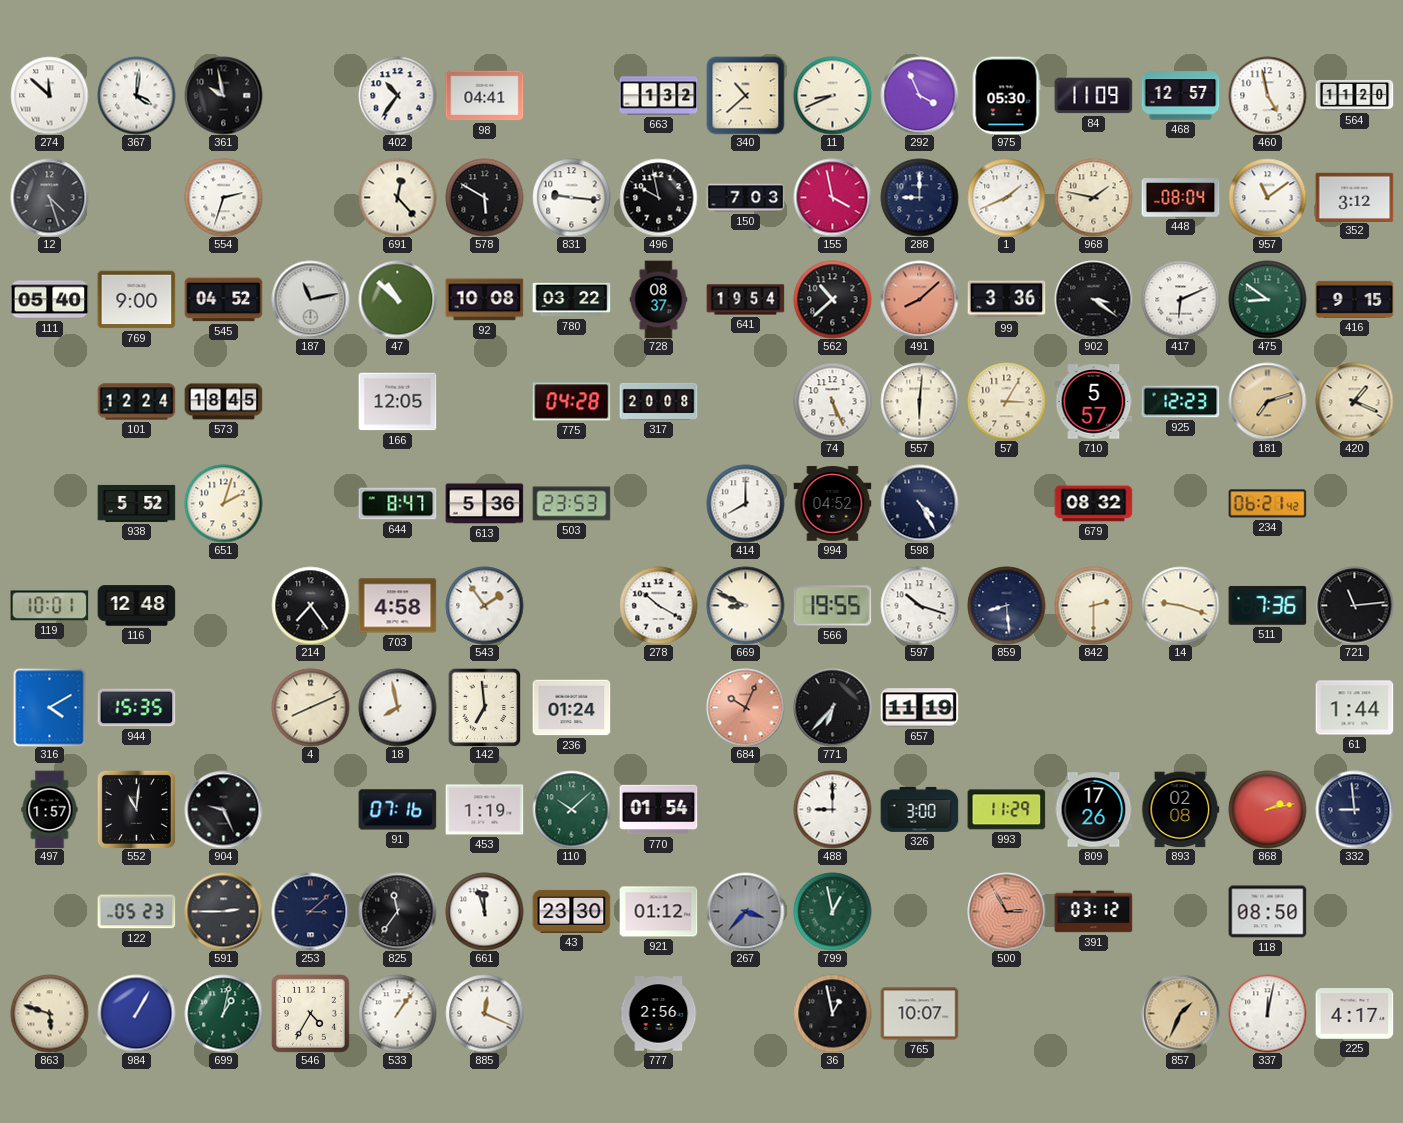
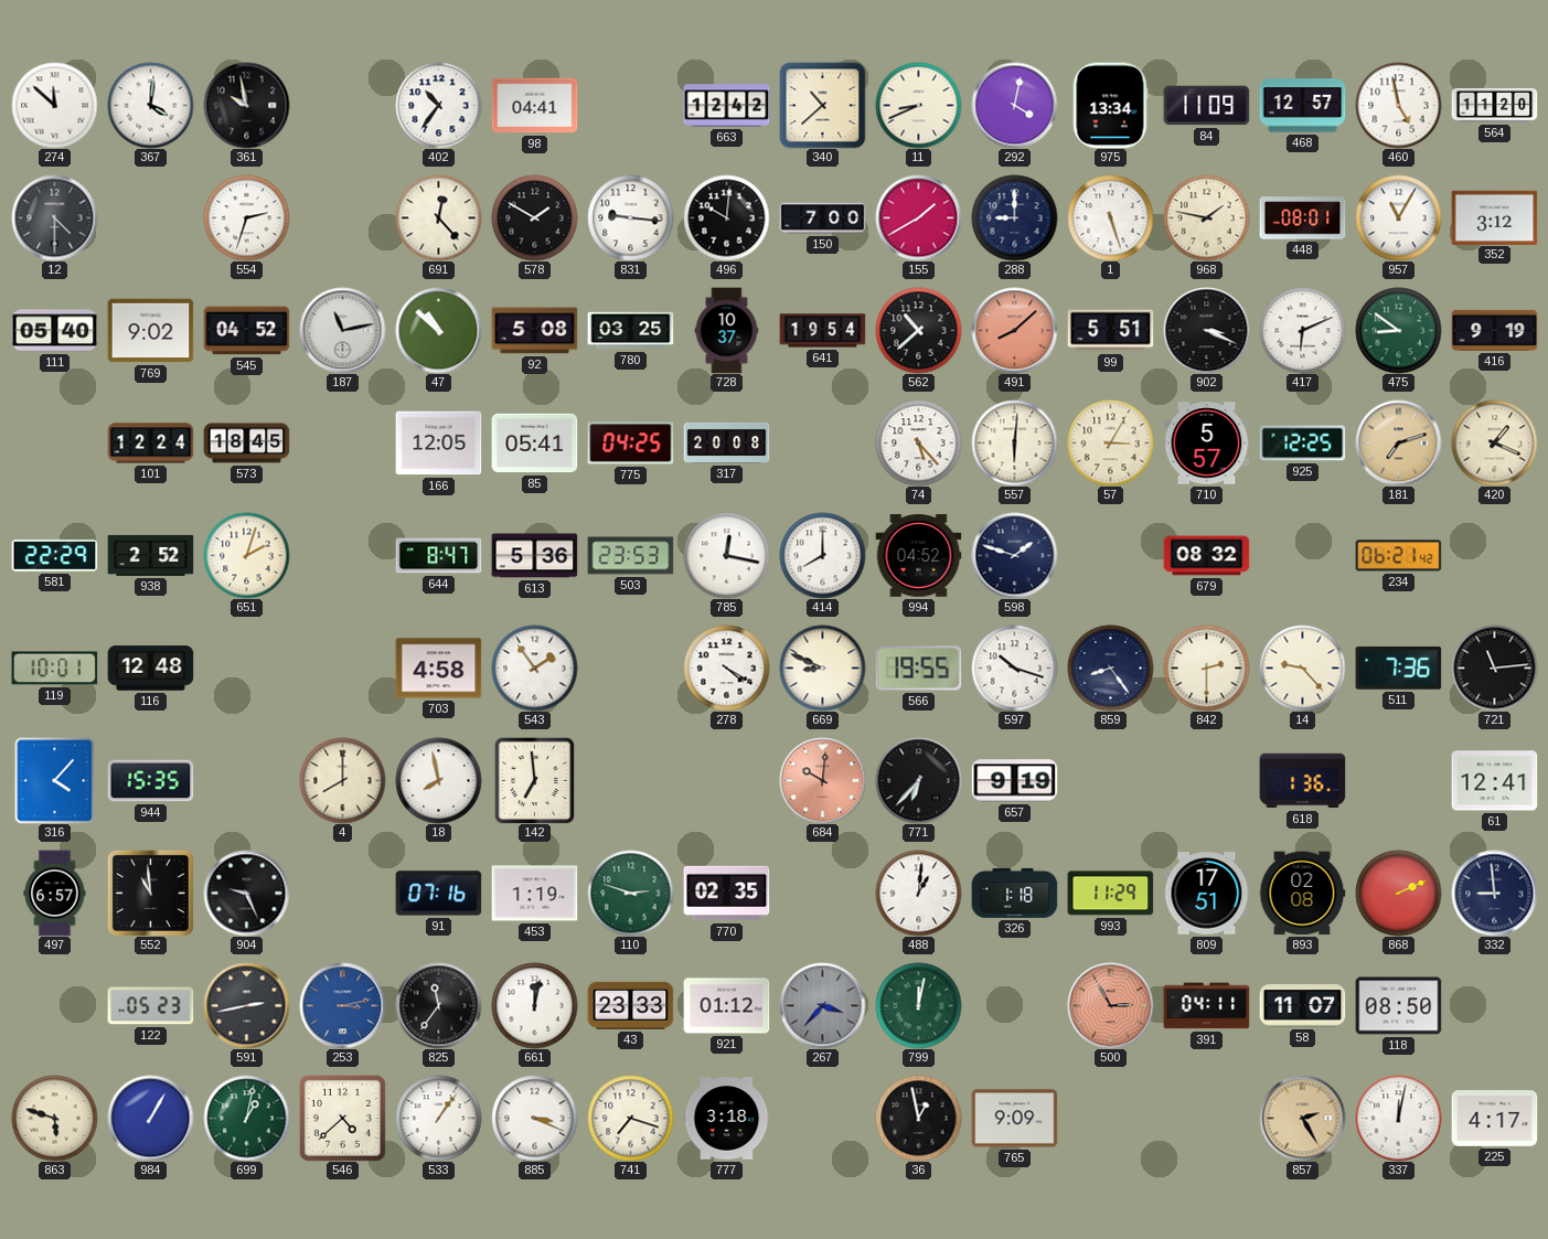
663: 1:32 -> 12:42
292: 3:56 -> 4:02
975: 05:30 -> 13:34
12: 4:27 -> 4:30
578: 5:50 -> 1:50
496: 9:58 -> 10:01
150: 7:03 -> 7:00
155: 3:58 -> 1:40
1: 1:41 -> 5:27
448: 08:04 -> 08:01
957: 11:09 -> 11:05
769: 9:00 -> 9:02
92: 10:08 -> 5:08
780: 03:22 -> 03:25
728: 08:37 -> 10:37
99: 3:36 -> 5:51
902: 3:21 -> 3:19
416: 9:15 -> 9:19
85: none -> 05:41
775: 04:28 -> 04:25
74: 5:26 -> 5:23
925: 12:23 -> 12:25
581: none -> 22:29
938: 5:52 -> 2:52
785: none -> 12:17
598: 4:25 -> 1:48
214: 7:24 -> none
278: 10:20 -> 4:20
859: 8:29 -> 8:24
14: 9:18 -> 9:23
316: 4:10 -> 4:07
4: 8:11 -> 8:00
236: 01:24 -> none
684: 10:04 -> 10:01
657: 11:19 -> 9:19
618: none -> 1:36
61: 1:44 -> 12:41
497: 1:57 -> 6:57
552: 11:01 -> 10:59
110: 10:08 -> 2:48
770: 01:54 -> 02:35
488: 9:00 -> 1:01
326: 3:00 -> 1:18
809: 17:26 -> 17:51
868: 2:13 -> 2:11
591: 2:45 -> 2:43
253: 3:08 -> 3:13
253 dial: navy -> blue
661: 11:57 -> 12:02
43: 23:30 -> 23:33
799: 12:58 -> 12:02
391: 03:12 -> 04:11
58: none -> 11:07
546: 4:35 -> 4:38
885: 12:19 -> 3:19
741: none -> 7:18
777: 2:56 -> 3:18
765: 10:07 -> 9:09
857: 1:34 -> 2:25
